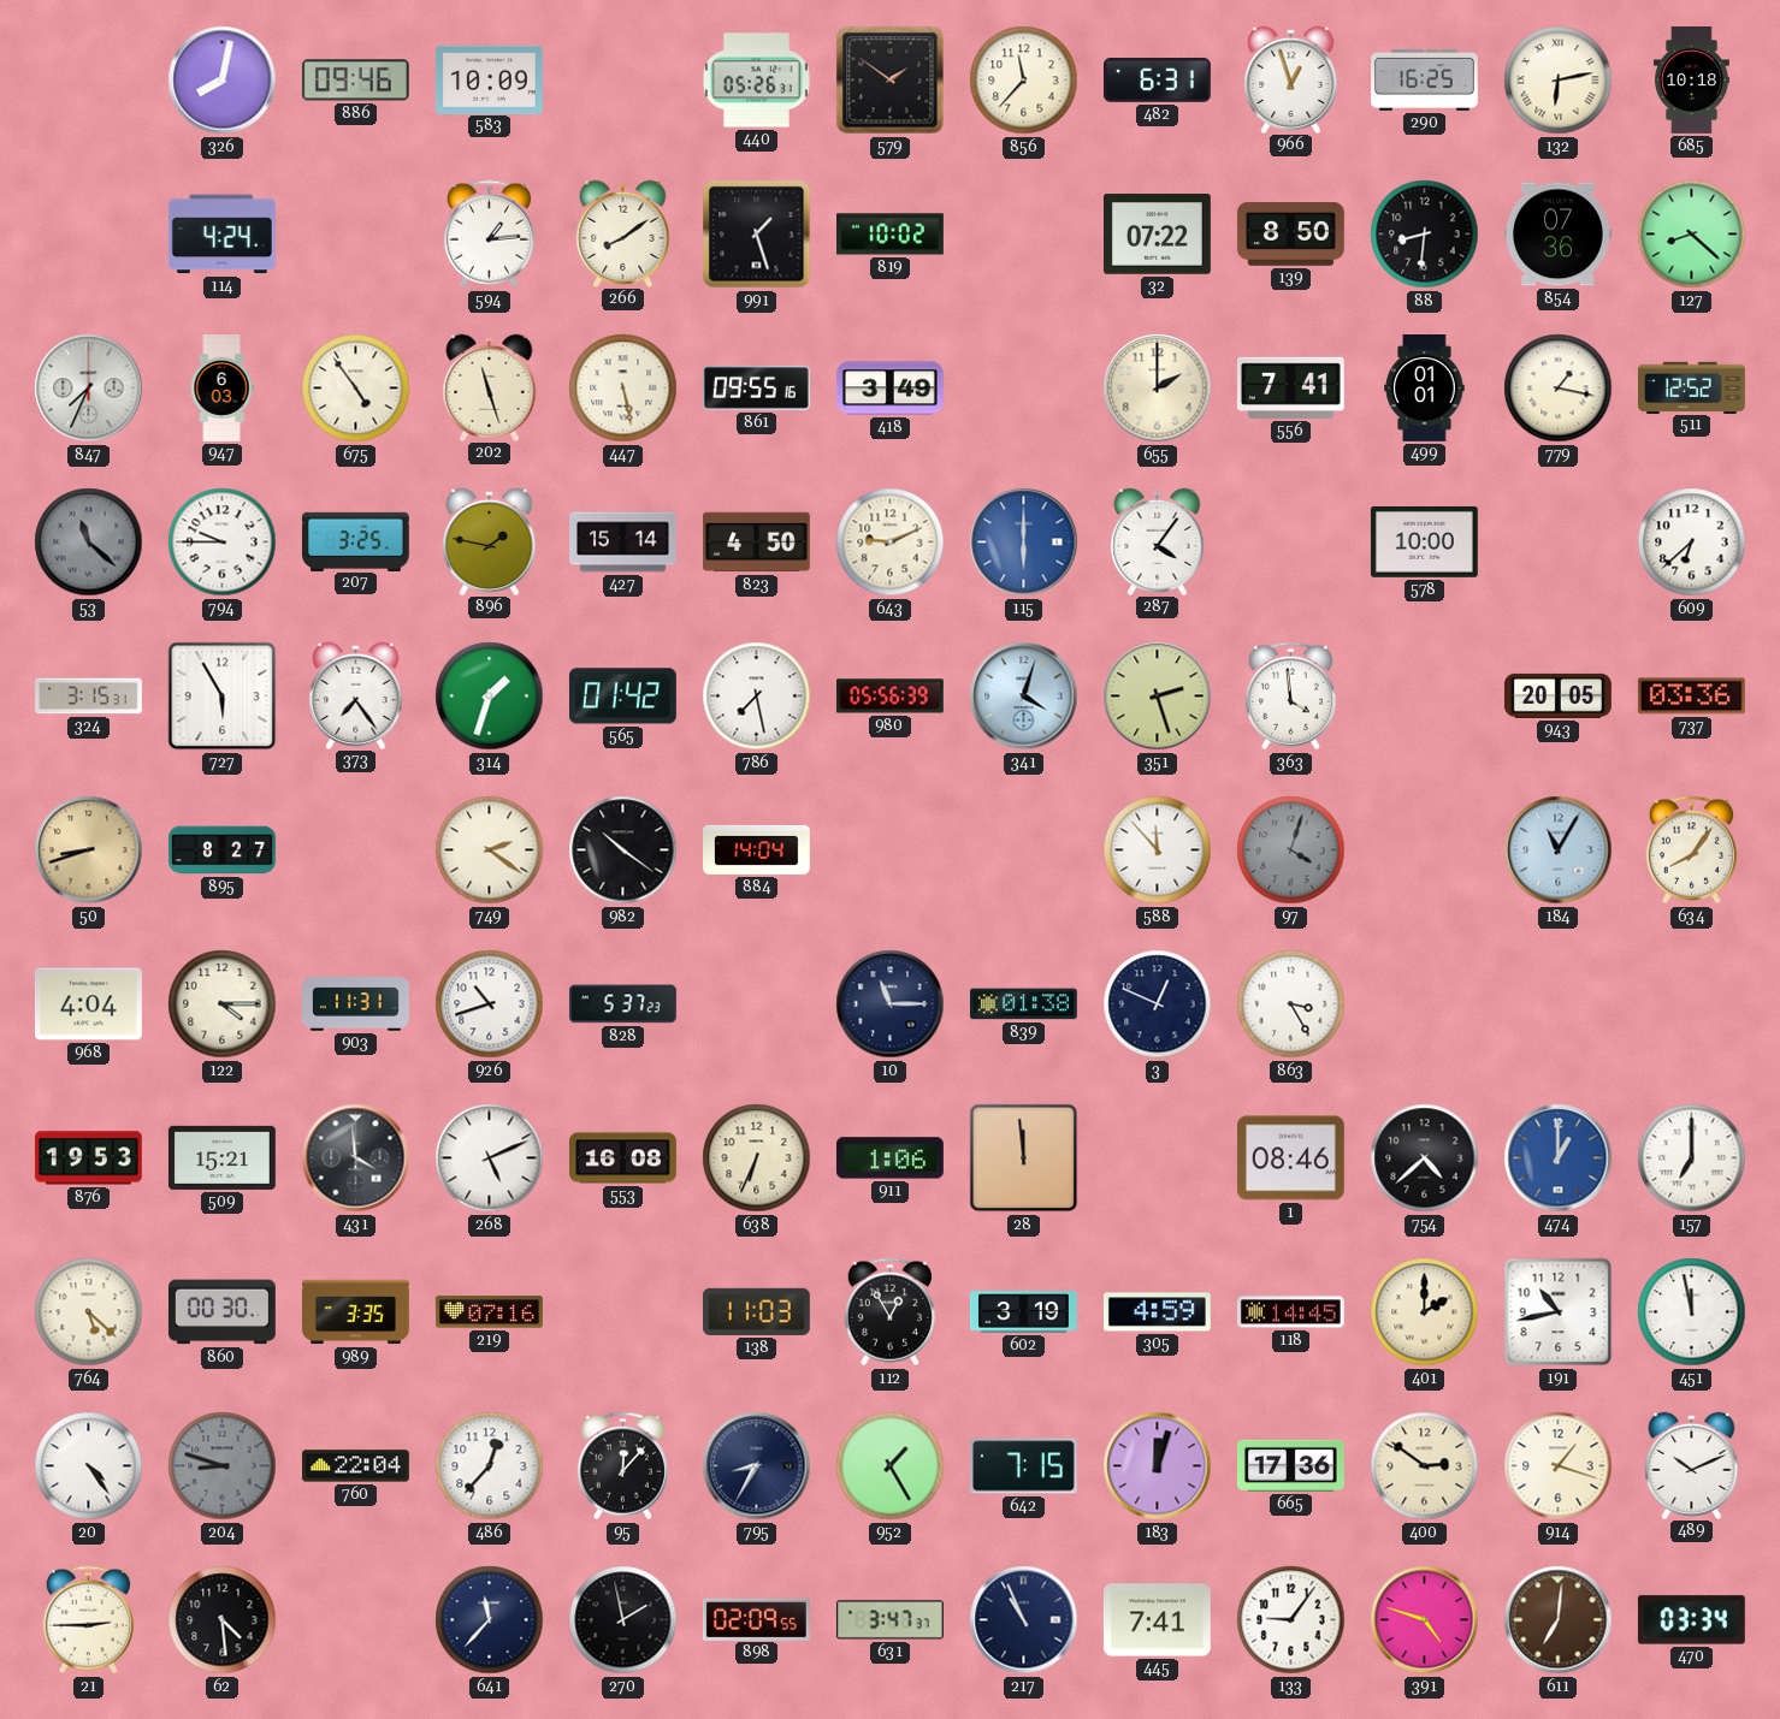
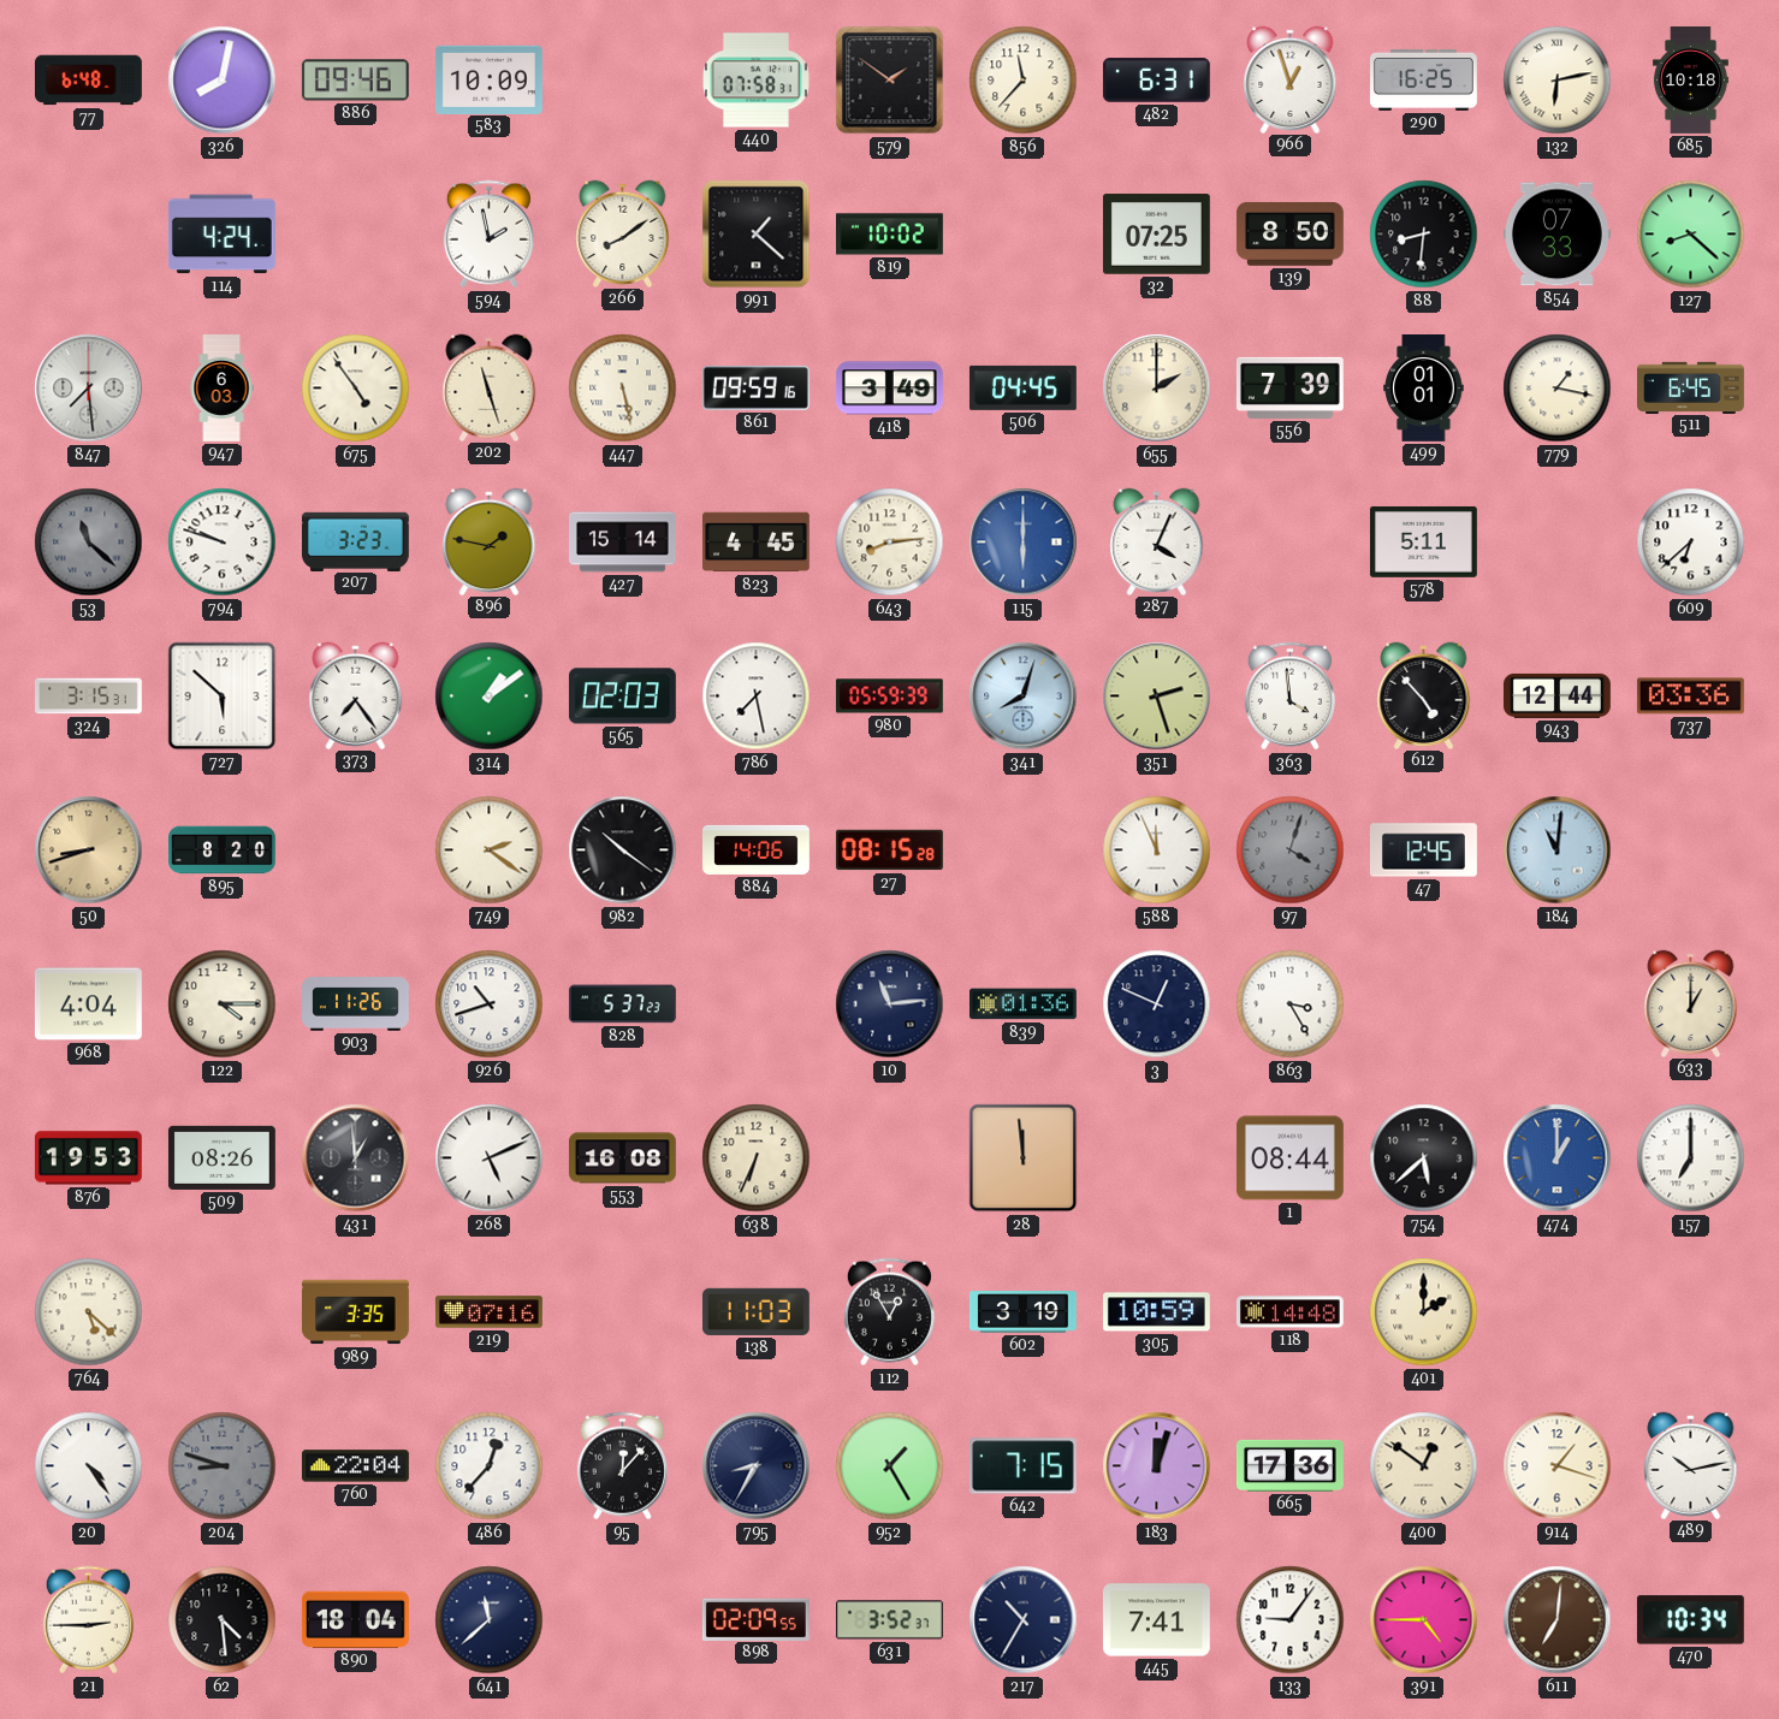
77: none -> 6:48
440: 05:26 -> 07:58
594: 1:14 -> 1:58
991: 1:27 -> 1:22
32: 07:22 -> 07:25
854: 07:36 -> 07:33
847: 7:34 -> 7:29
861: 09:55 -> 09:59
506: none -> 04:45
556: 7:41 -> 7:39
511: 12:52 -> 6:45
794: 9:45 -> 9:48
207: 3:25 -> 3:23
823: 4:50 -> 4:45
643: 9:11 -> 8:14
287: 4:06 -> 4:04
578: 10:00 -> 5:11
727: 5:55 -> 5:52
314: 1:33 -> 1:09
565: 01:42 -> 02:03
980: 05:56 -> 05:59
341: 4:03 -> 8:03
612: none -> 4:53
943: 20:05 -> 12:44
895: 8:27 -> 8:20
884: 14:04 -> 14:06
27: none -> 08:15
588: 11:53 -> 11:56
47: none -> 12:45
184: 11:05 -> 11:01
634: 8:06 -> none
903: 11:31 -> 11:26
10: 11:15 -> 11:14
839: 01:38 -> 01:36
633: none -> 1:00
509: 15:21 -> 08:26
431: 3:59 -> 12:59
911: 1:06 -> none
1: 08:46 -> 08:44
754: 4:38 -> 5:38
860: 00:30 -> none
305: 4:59 -> 10:59
118: 14:45 -> 14:48
191: 10:43 -> none
451: 11:58 -> none
400: 2:51 -> 12:51
489: 10:11 -> 10:13
890: none -> 18:04
641: 11:37 -> 11:38
270: 1:58 -> none
631: 3:47 -> 3:52
217: 10:56 -> 10:35
391: 4:48 -> 4:45
470: 03:34 -> 10:34
